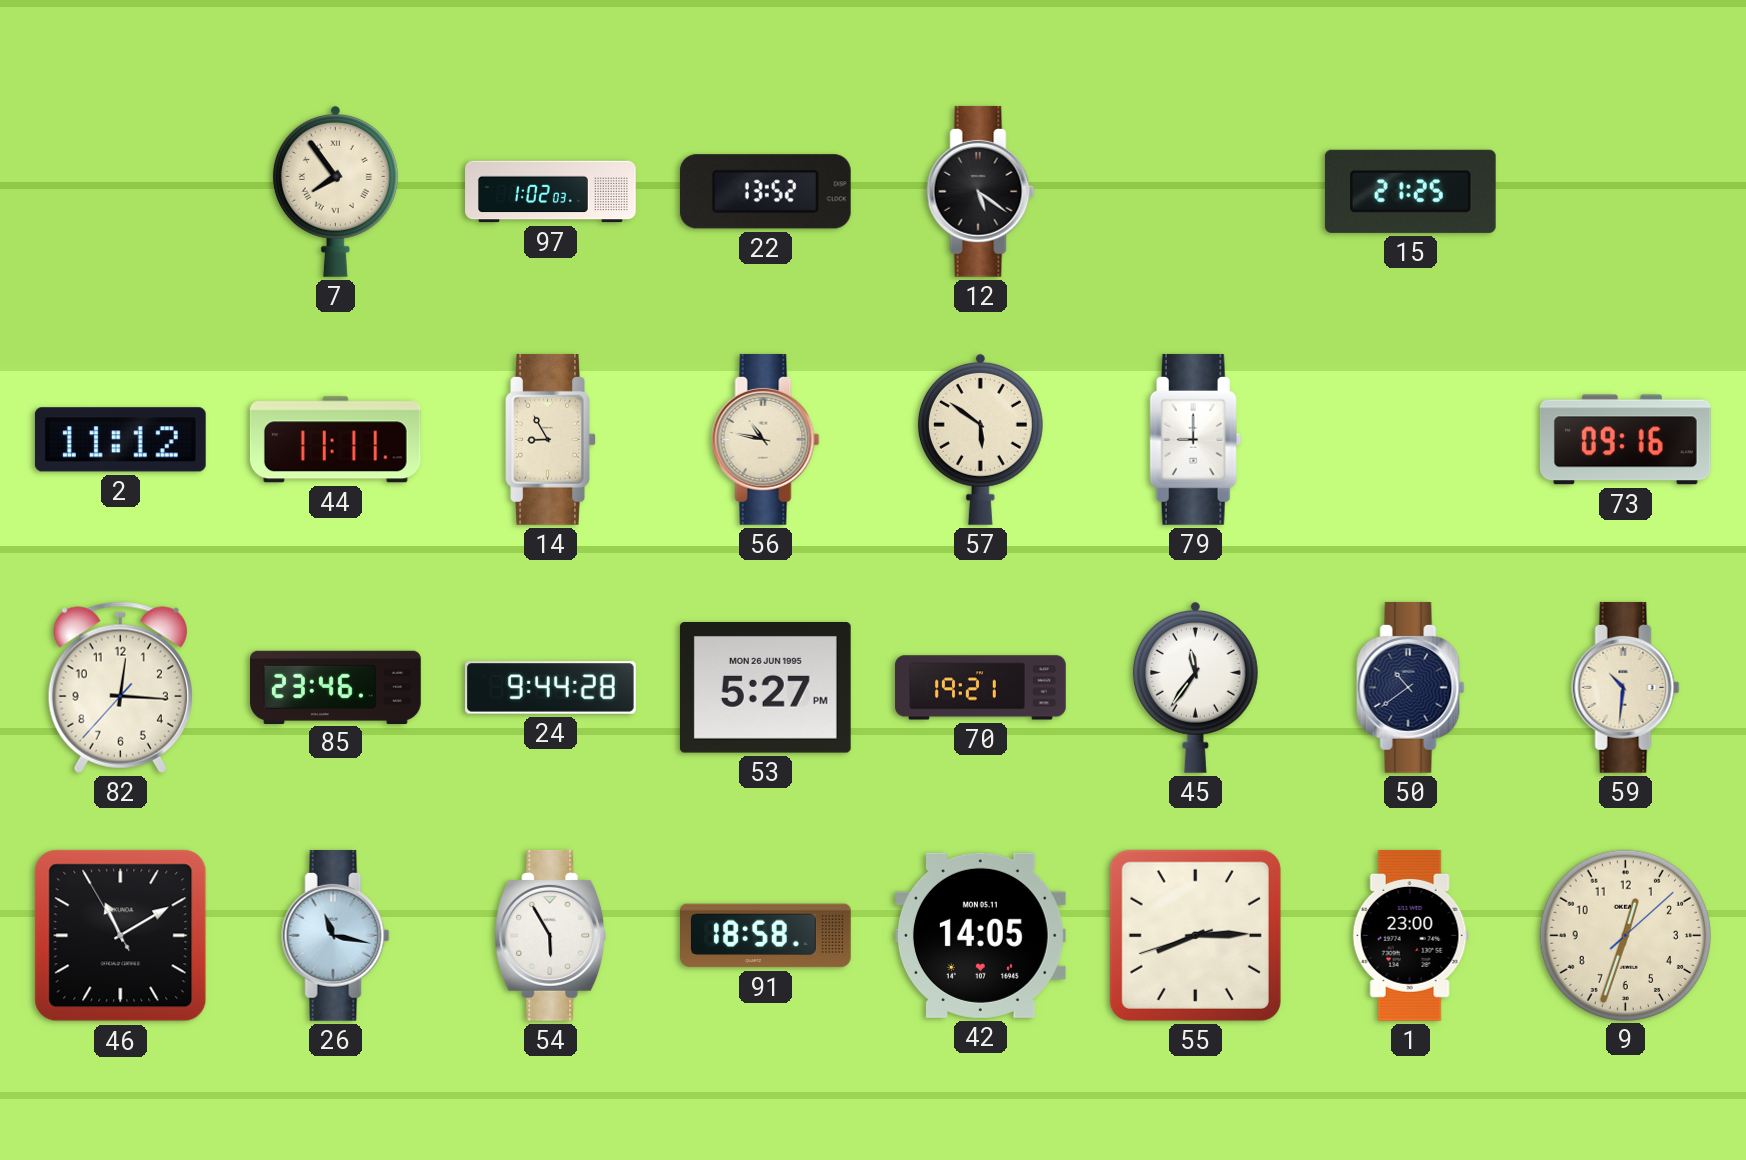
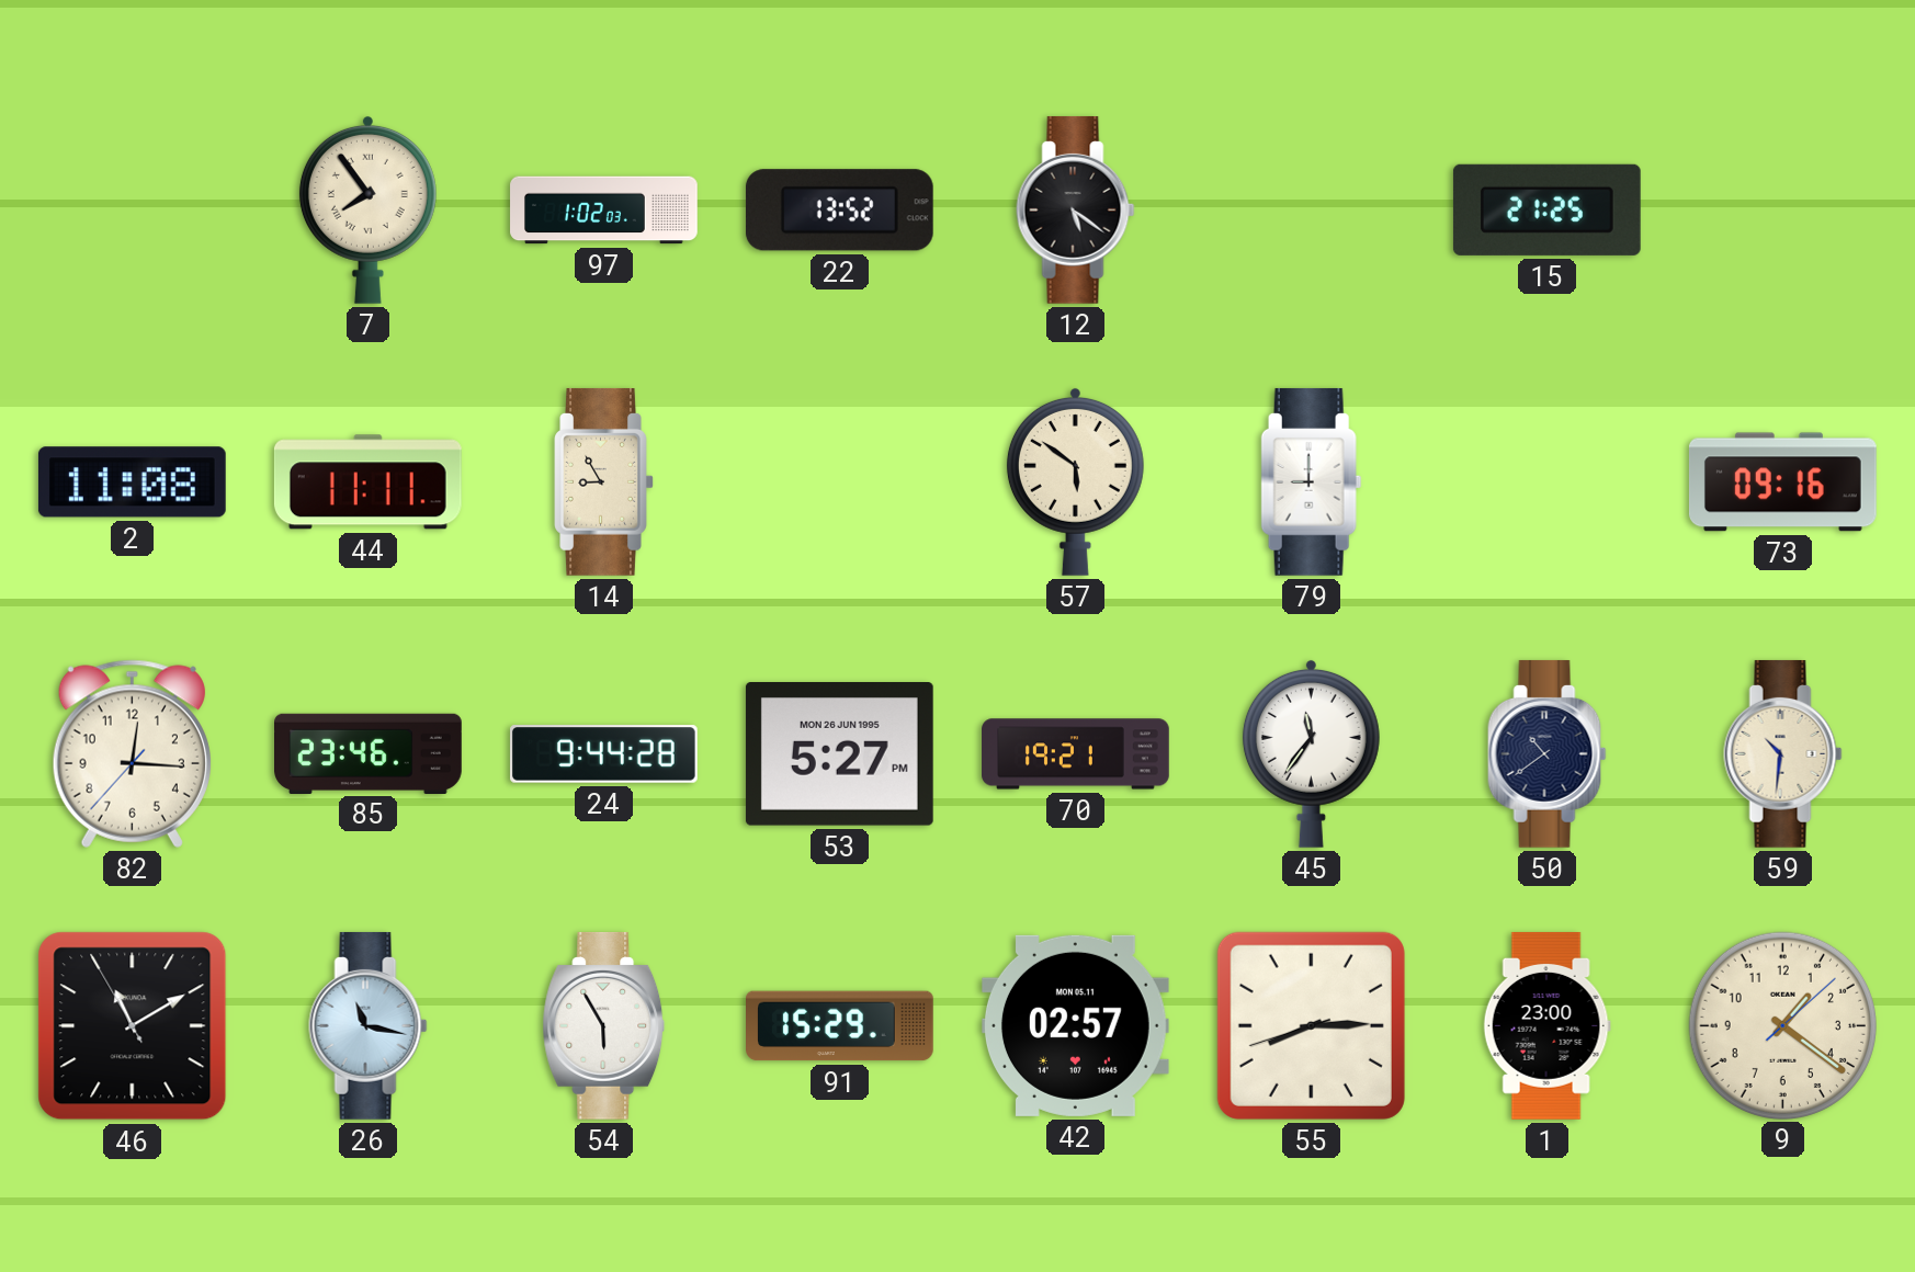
2: 11:12 -> 11:08
56: 10:47 -> none
91: 18:58 -> 15:29
42: 14:05 -> 02:57
9: 12:33 -> 1:21
